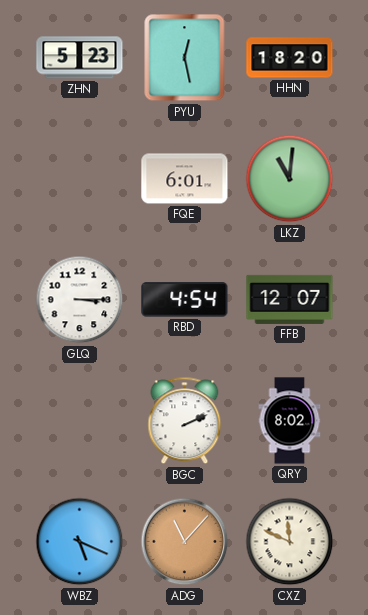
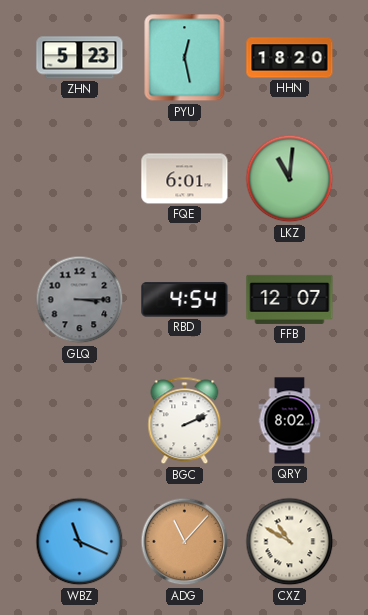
GLQ dial: white -> grey
WBZ: 5:19 -> 11:19
CXZ: 11:49 -> 10:50
